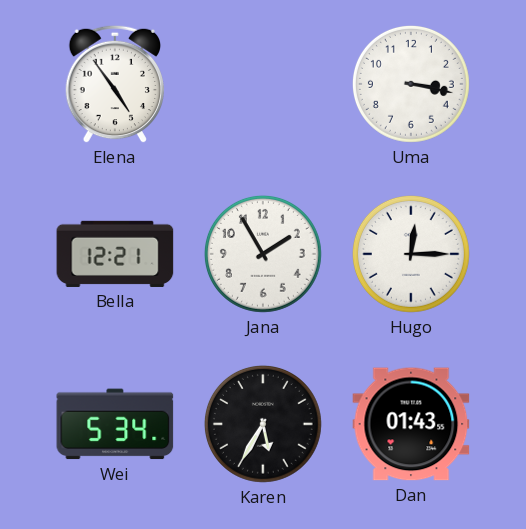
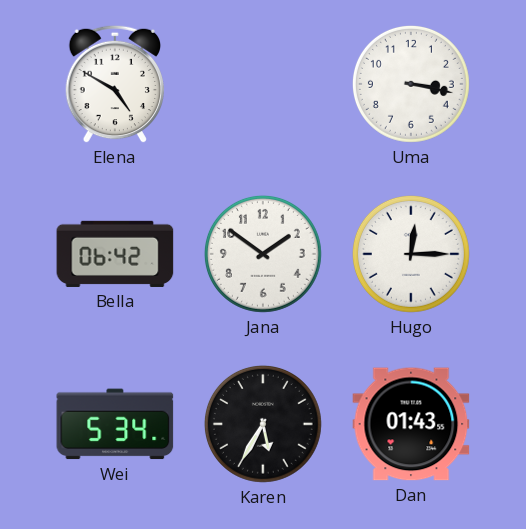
Elena: 4:54 -> 4:50
Bella: 12:21 -> 06:42
Jana: 1:55 -> 1:51
